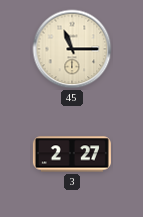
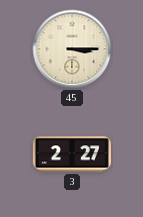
45: 11:15 -> 3:15
